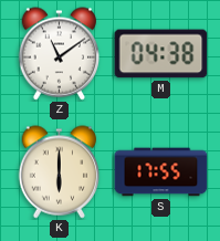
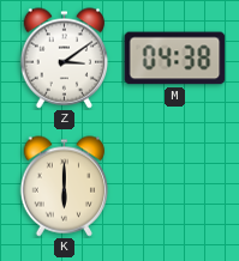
Z: 11:09 -> 3:09
S: 17:55 -> none
